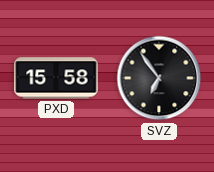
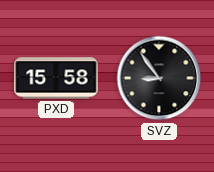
SVZ: 6:54 -> 8:54
